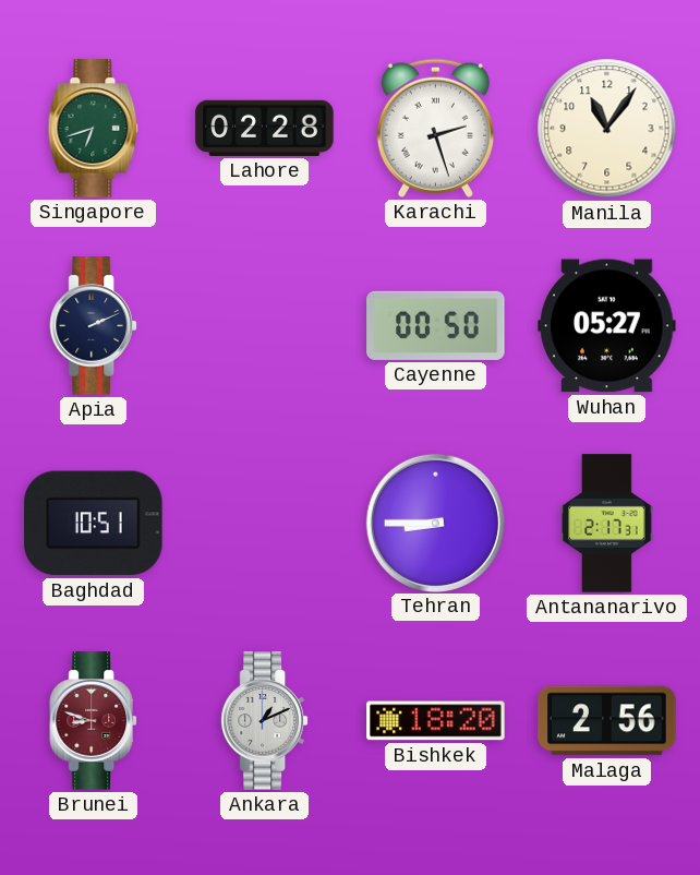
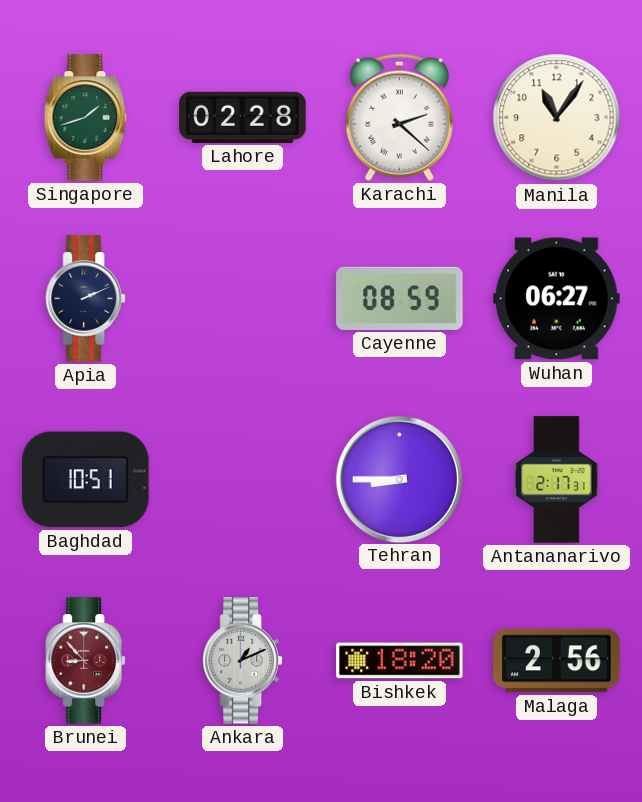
Singapore: 6:42 -> 1:42
Karachi: 2:27 -> 2:22
Cayenne: 00:50 -> 08:59
Wuhan: 05:27 -> 06:27
Brunei: 8:48 -> 8:53
